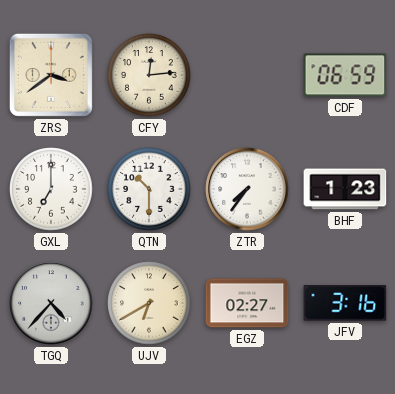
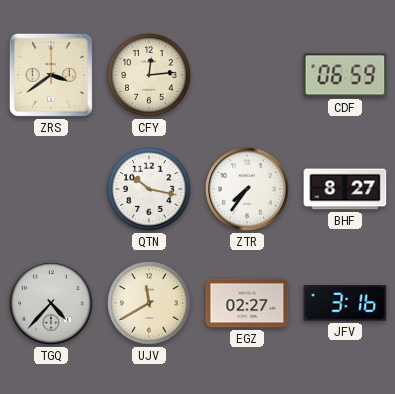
GXL: 7:00 -> none
QTN: 10:30 -> 10:17
BHF: 1:23 -> 8:27
UJV: 6:40 -> 11:40
